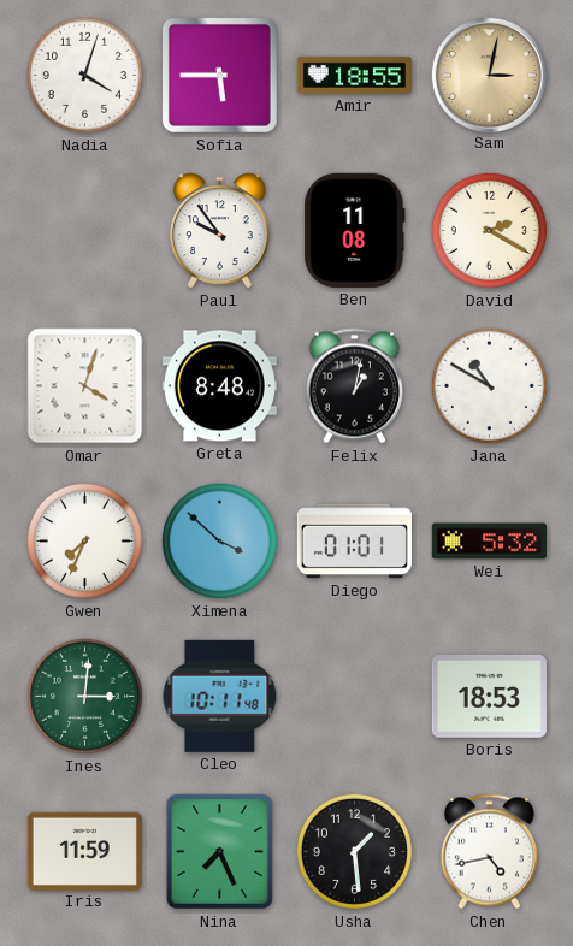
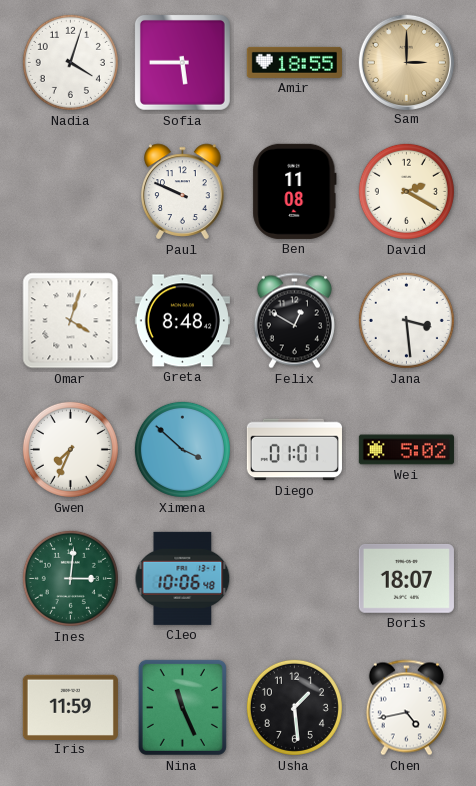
Sam: 3:02 -> 3:00
Paul: 9:54 -> 9:49
Felix: 1:02 -> 12:50
Jana: 10:50 -> 3:29
Wei: 5:32 -> 5:02
Cleo: 10:11 -> 10:06
Boris: 18:53 -> 18:07
Nina: 7:26 -> 11:26
